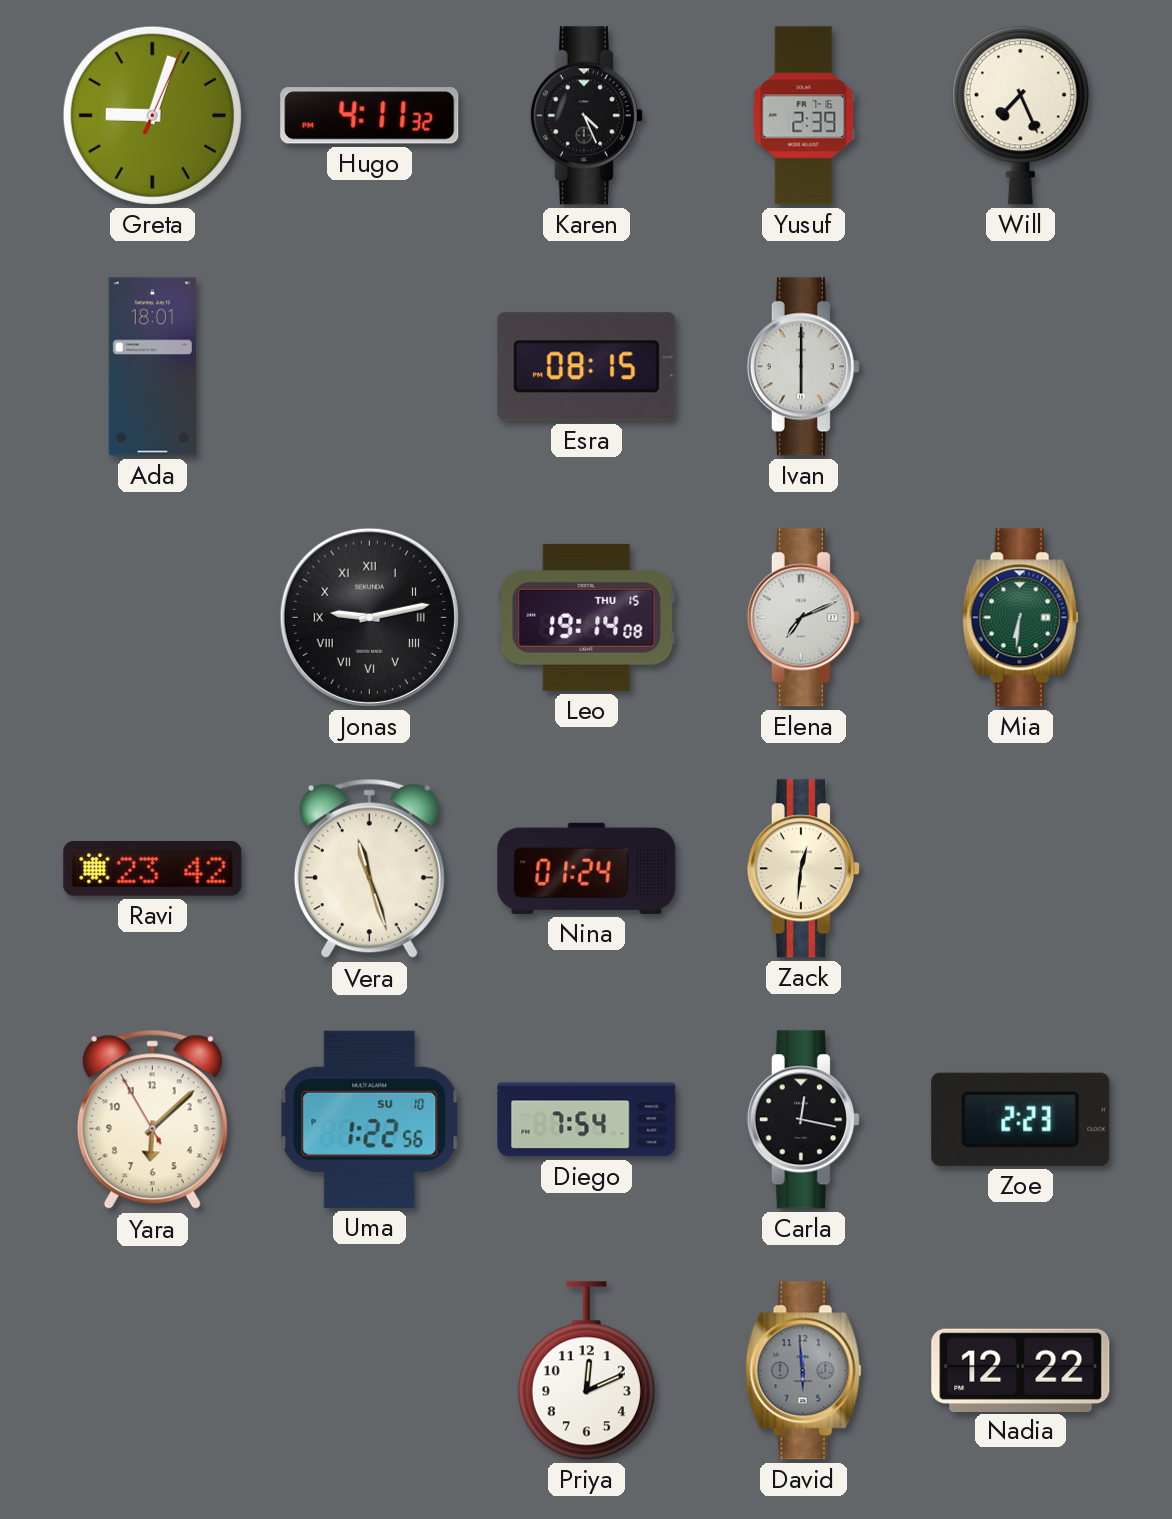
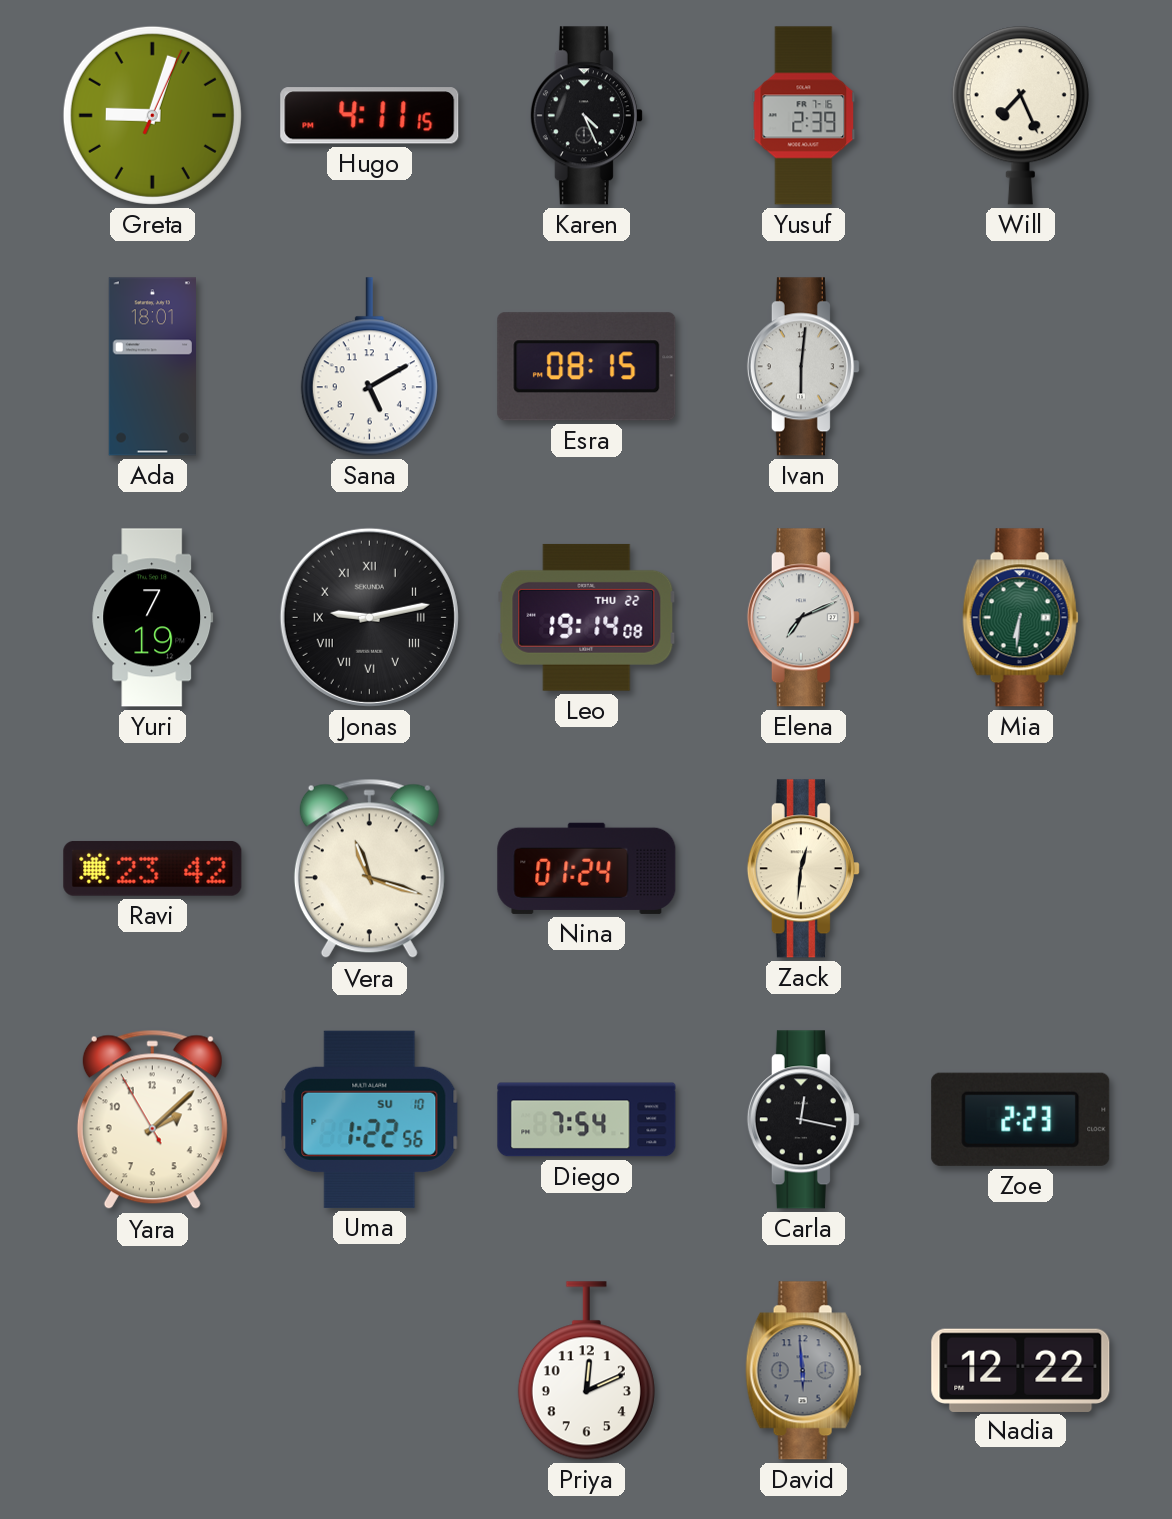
Hugo: 4:11:32 -> 4:11:15
Sana: none -> 5:10
Ivan: 6:00 -> 6:01
Yuri: none -> 7:19
Leo date: THU 15 -> THU 22
Vera: 11:27 -> 11:18
Yara: 6:07 -> 2:07
